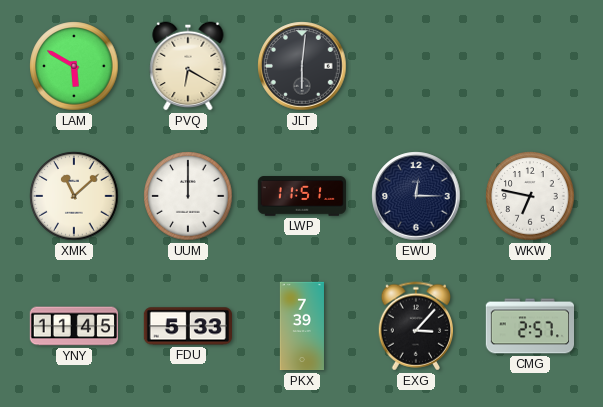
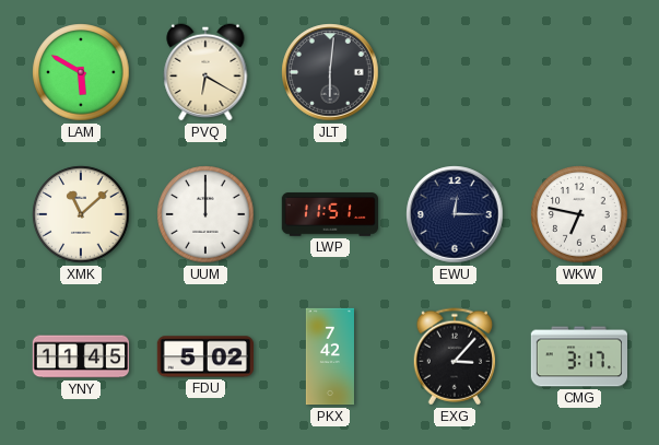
FDU: 5:33 -> 5:02
PKX: 7:39 -> 7:42
CMG: 2:57 -> 3:17
